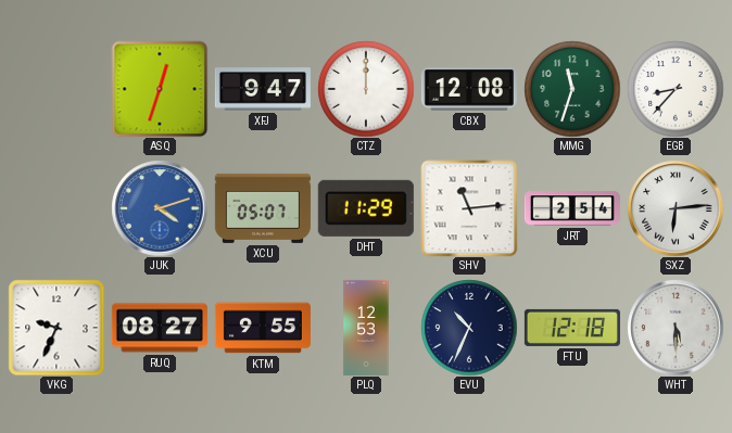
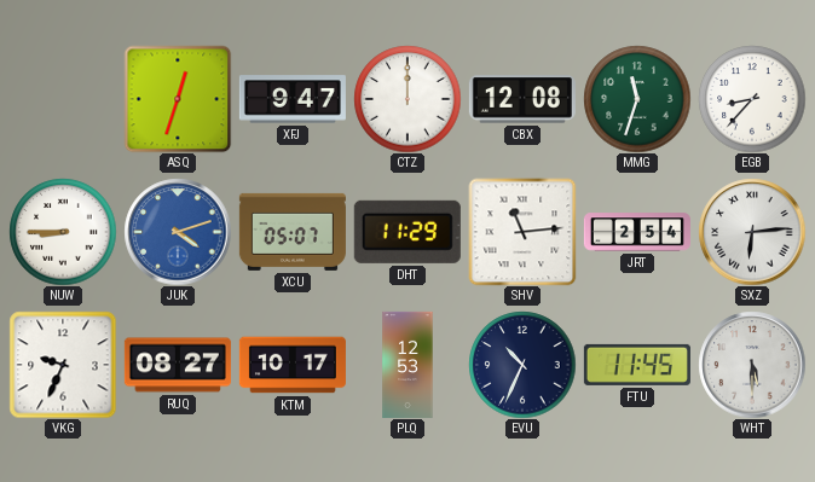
NUW: none -> 8:45
KTM: 9:55 -> 10:17
FTU: 12:18 -> 11:45
